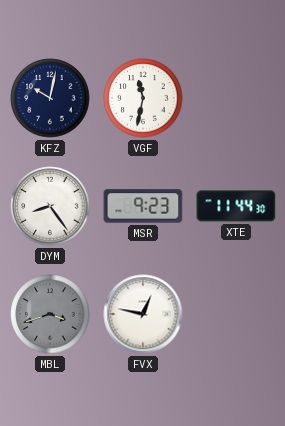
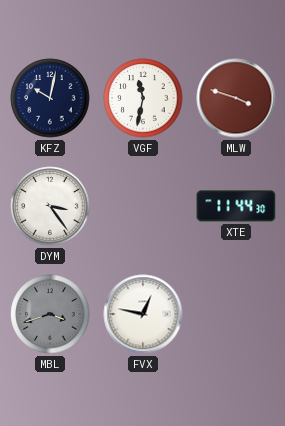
MLW: none -> 3:48
DYM: 8:24 -> 3:24
MSR: 9:23 -> none
